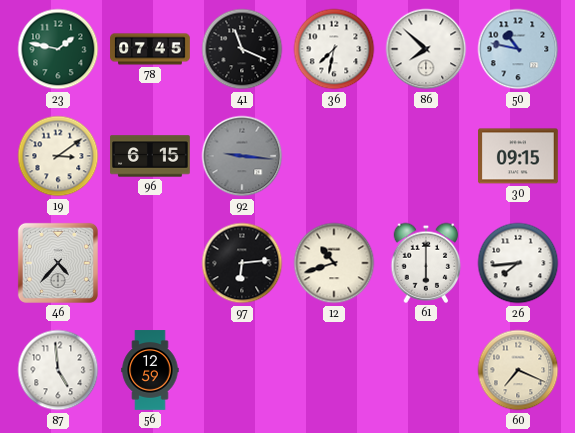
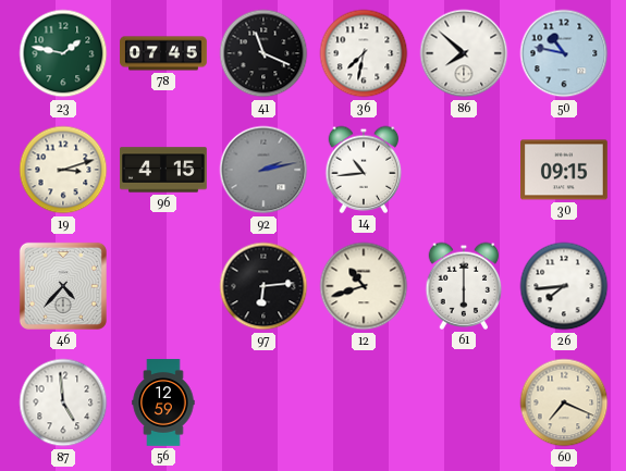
19: 3:09 -> 3:12
96: 6:15 -> 4:15
92: 9:16 -> 2:13
14: none -> 10:44
